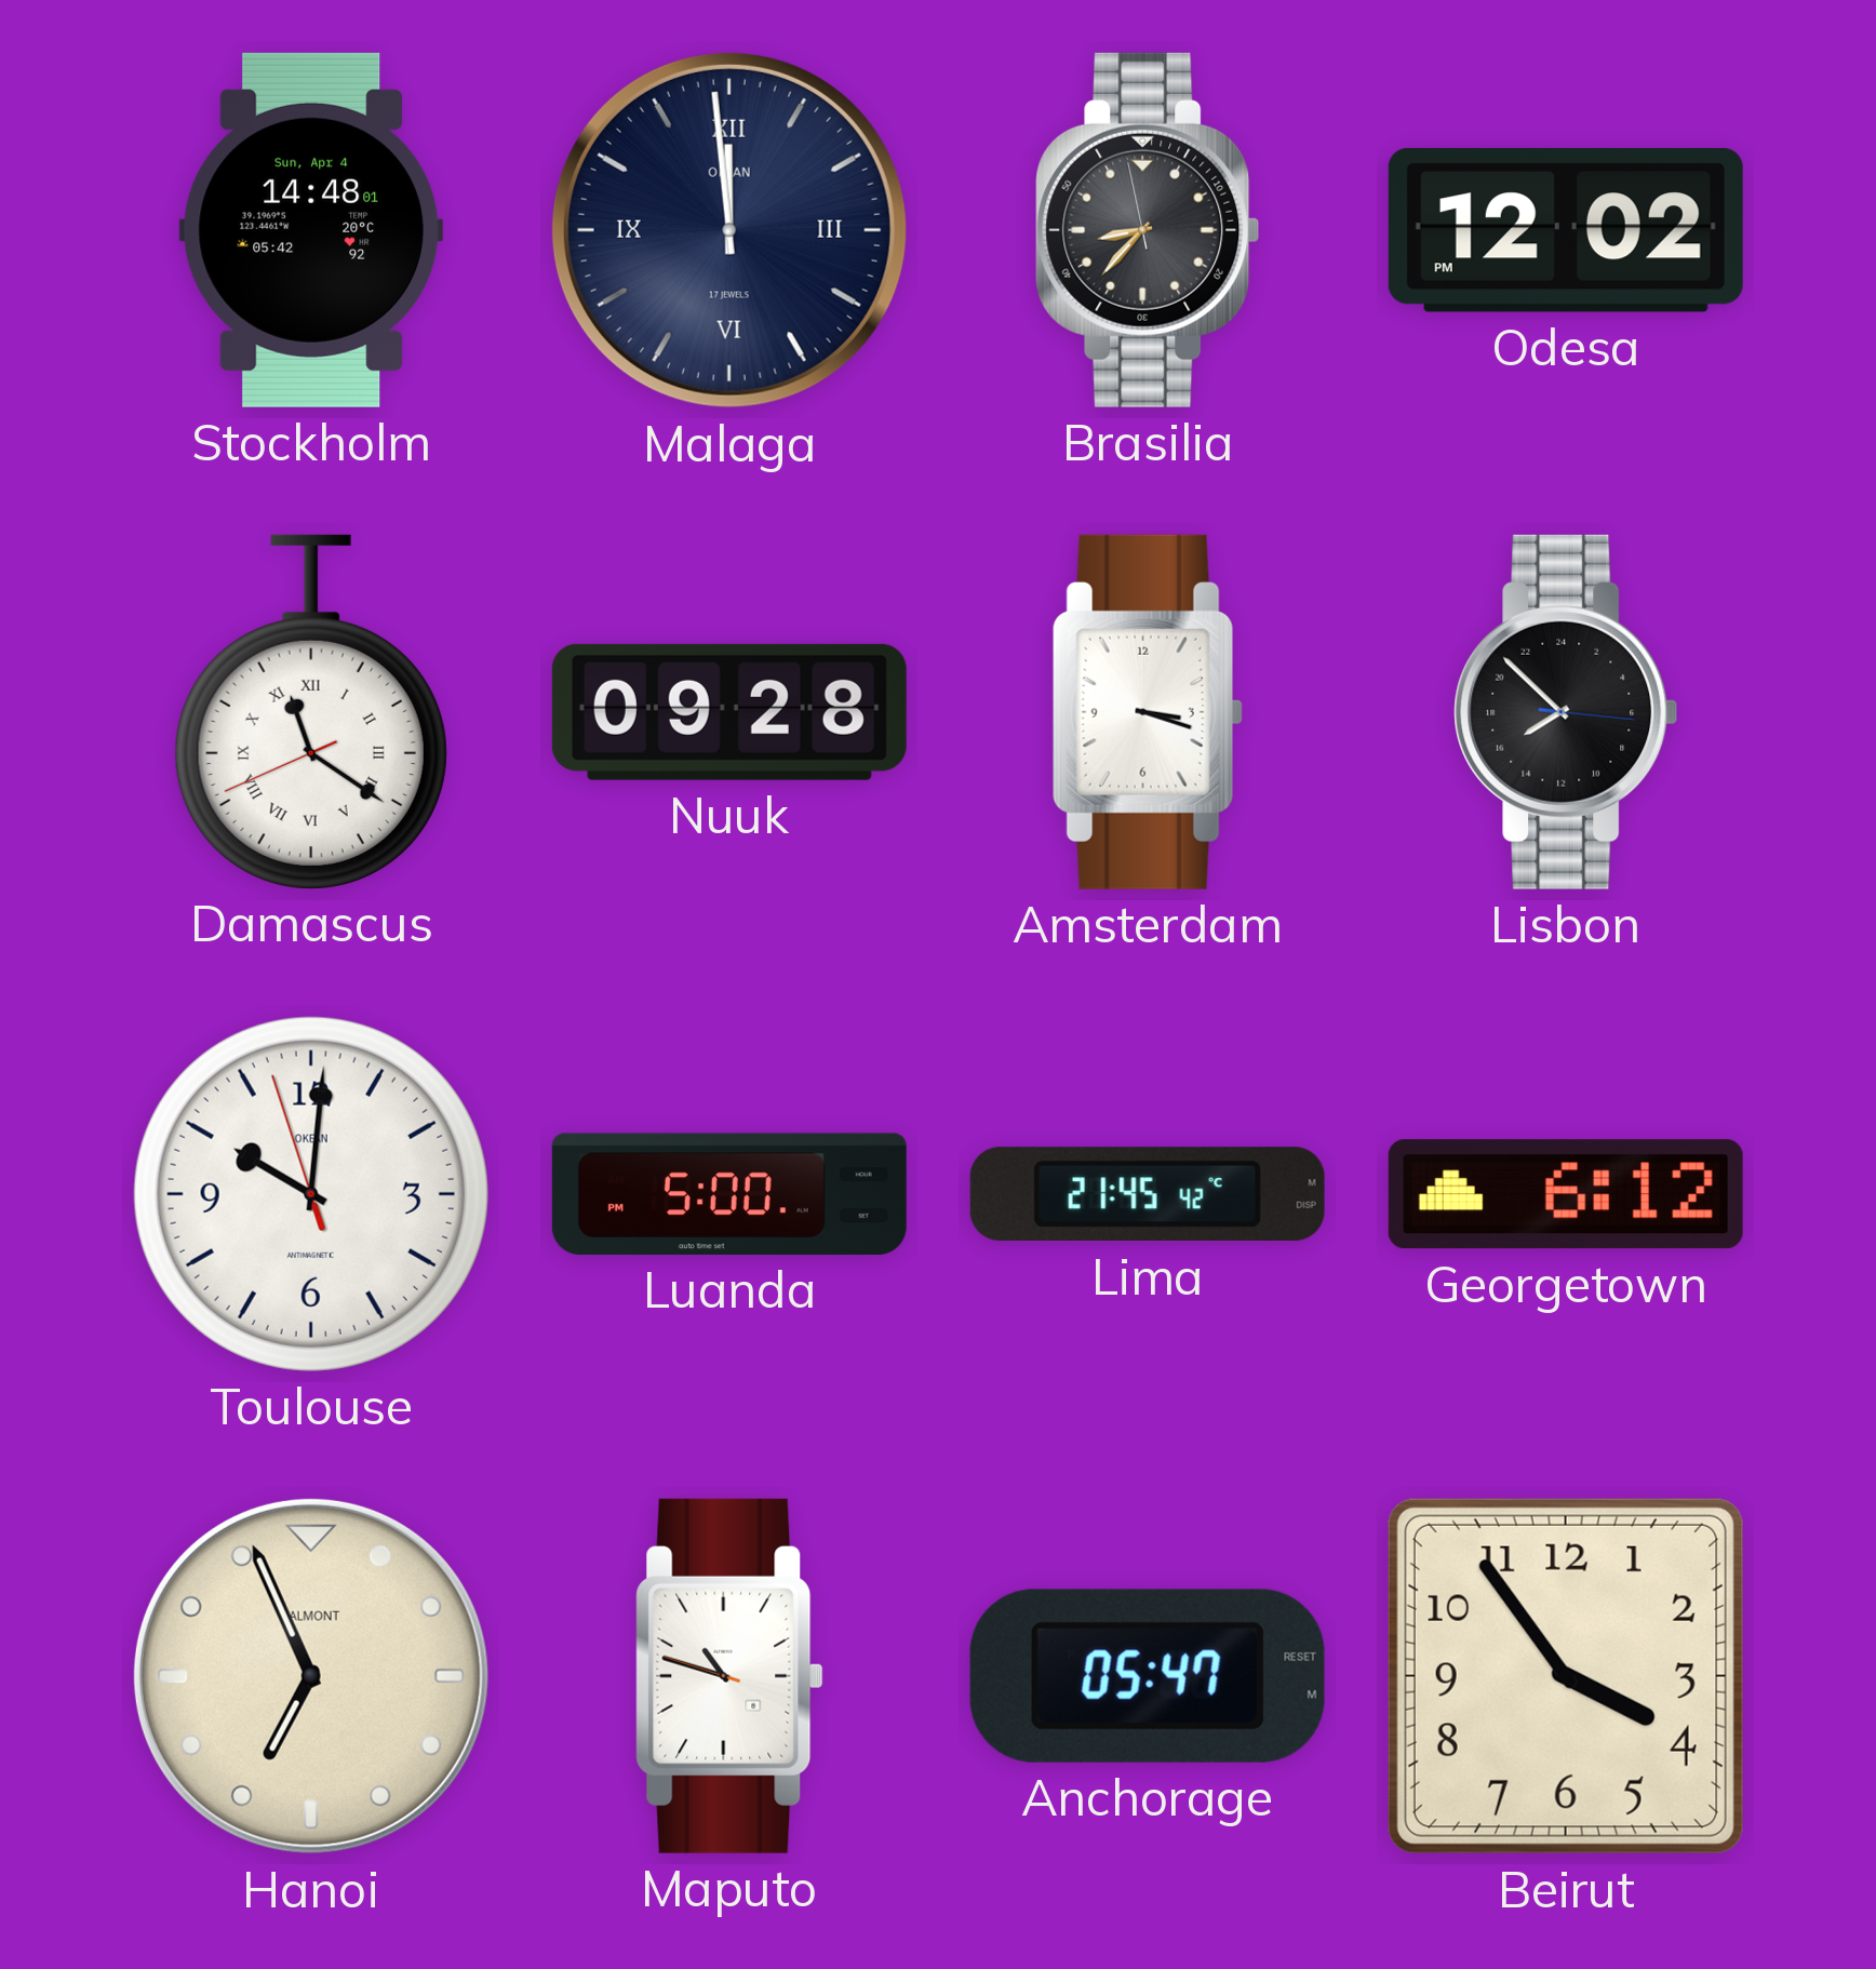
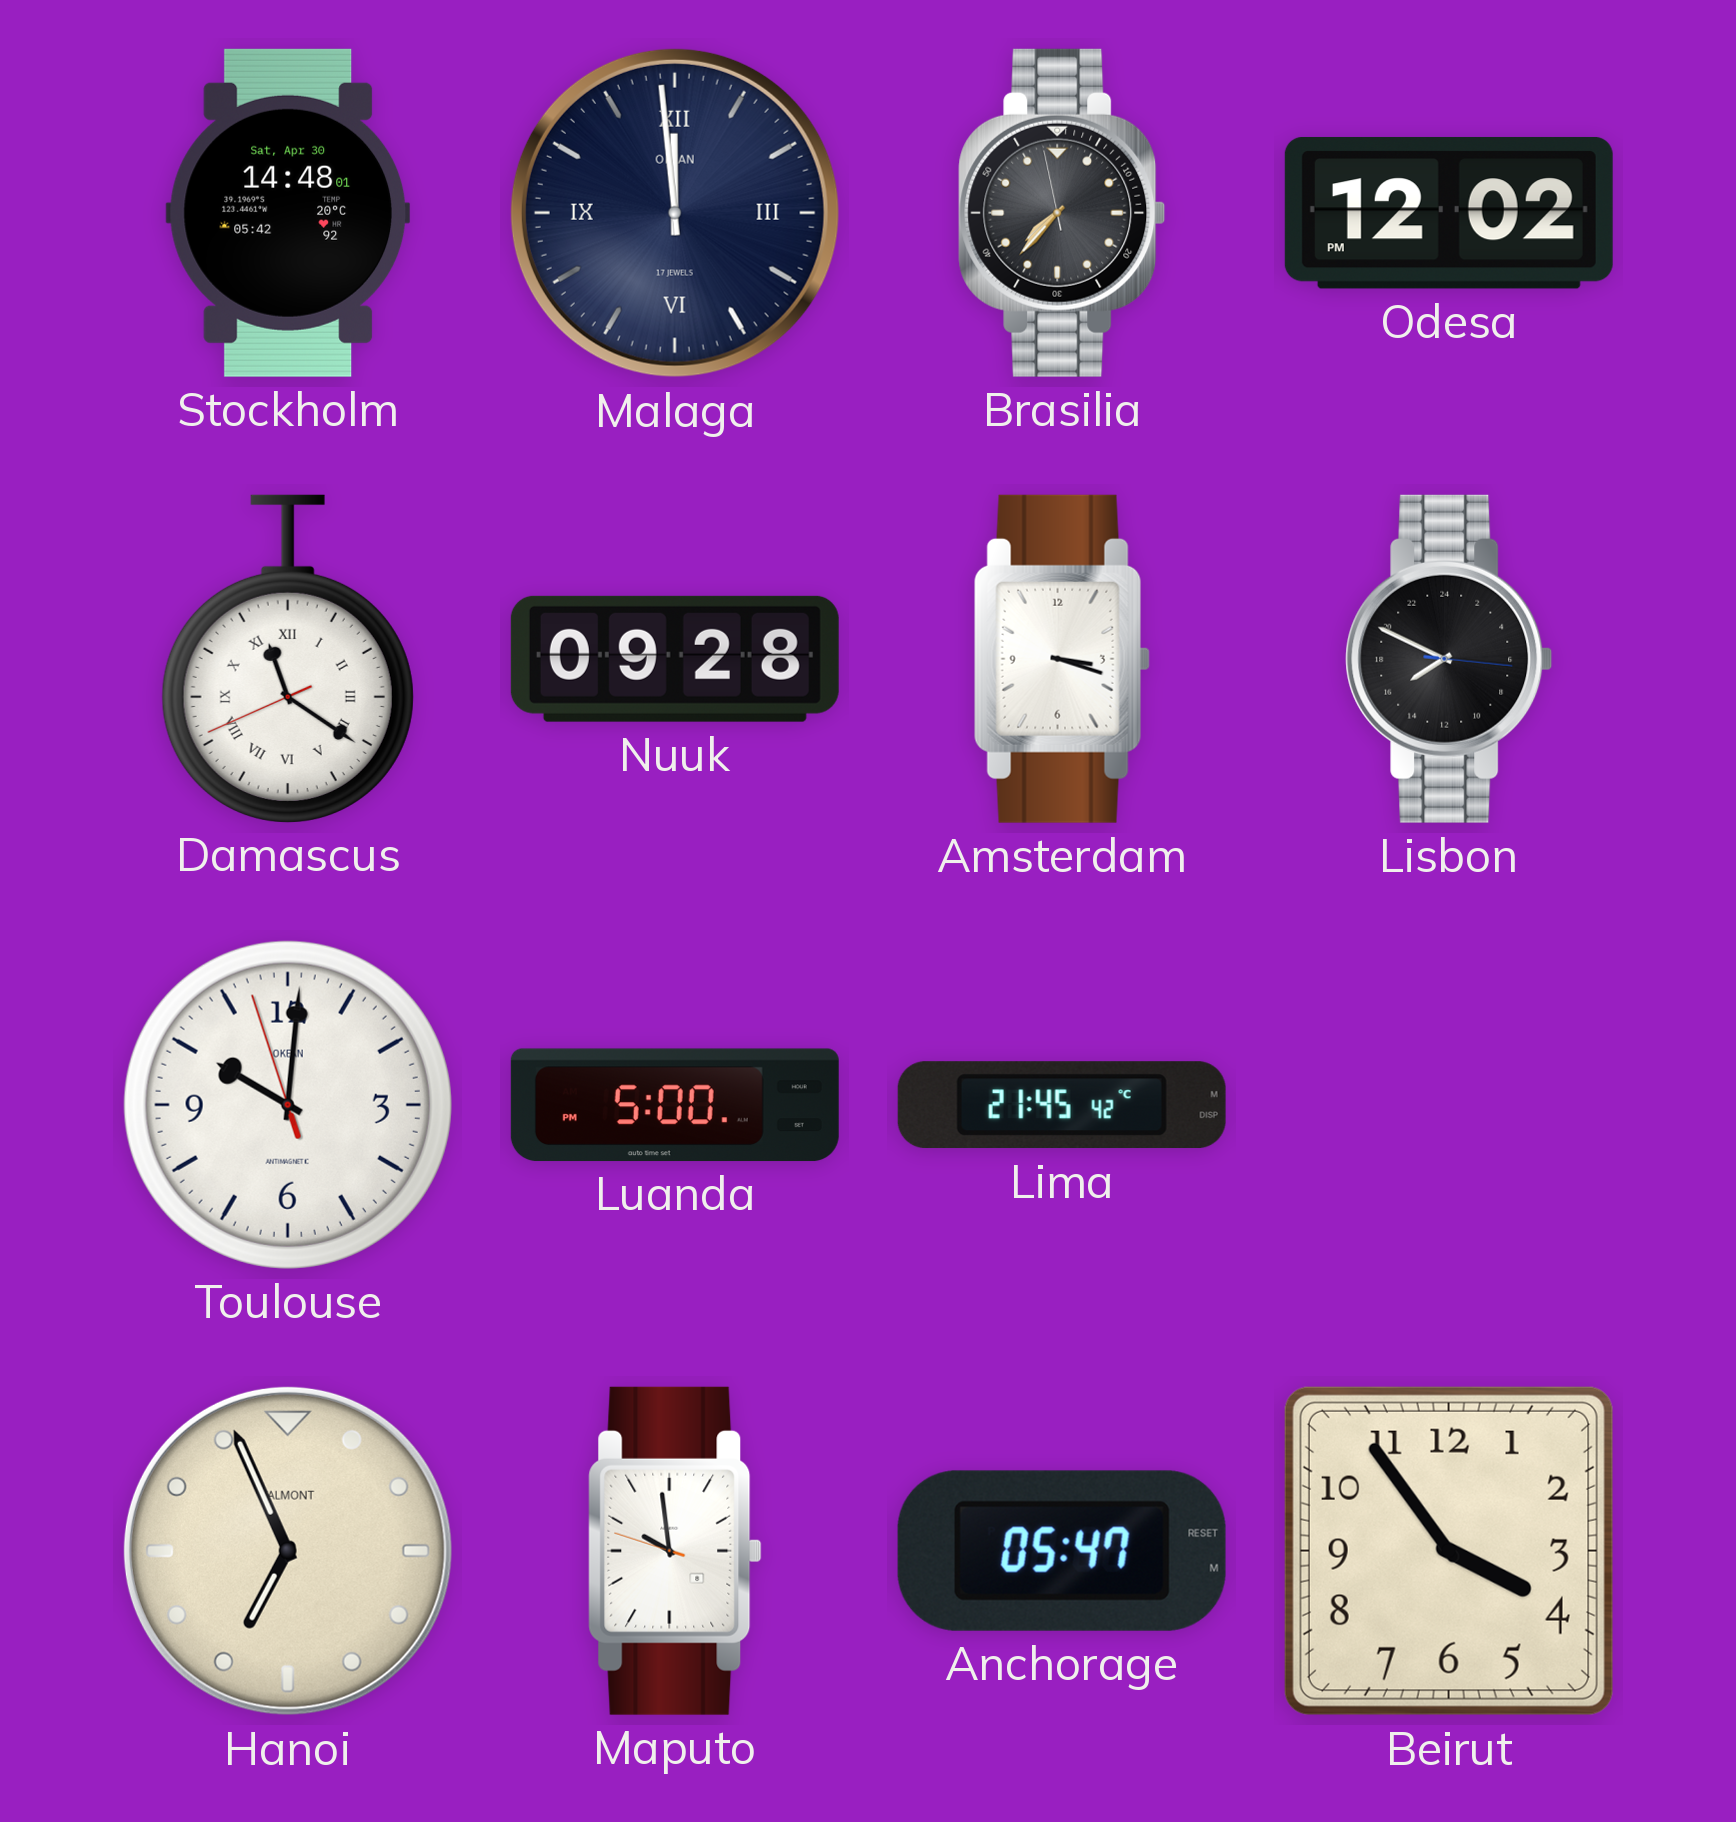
Stockholm date: Sun, Apr 4 -> Sat, Apr 30
Brasilia: 8:36 -> 7:36
Lisbon: 15:52 -> 15:49
Georgetown: 6:12 -> none
Maputo: 10:47 -> 9:58
